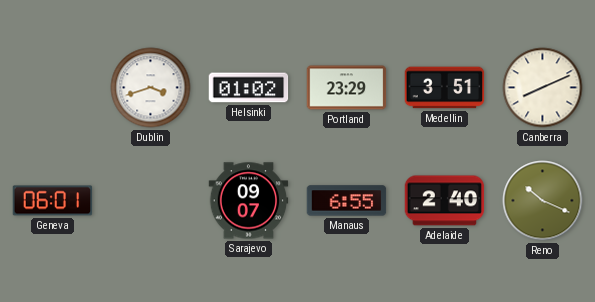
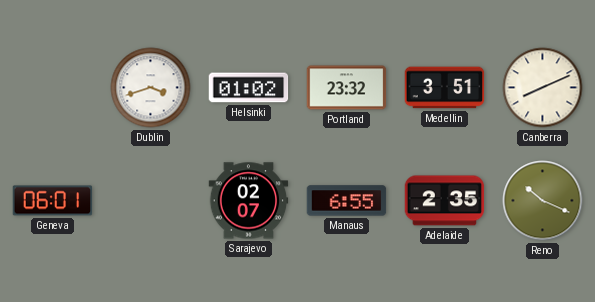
Portland: 23:29 -> 23:32
Sarajevo: 09:07 -> 02:07
Adelaide: 2:40 -> 2:35
